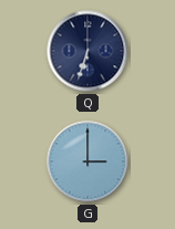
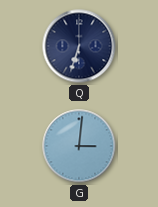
G: 3:00 -> 3:01
